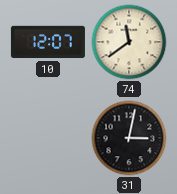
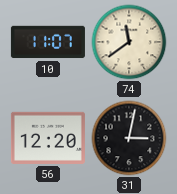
10: 12:07 -> 11:07
56: none -> 12:20
